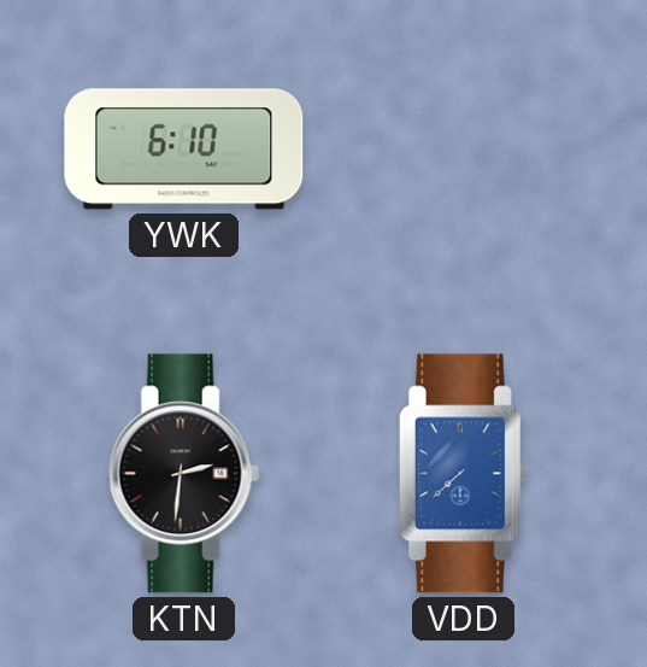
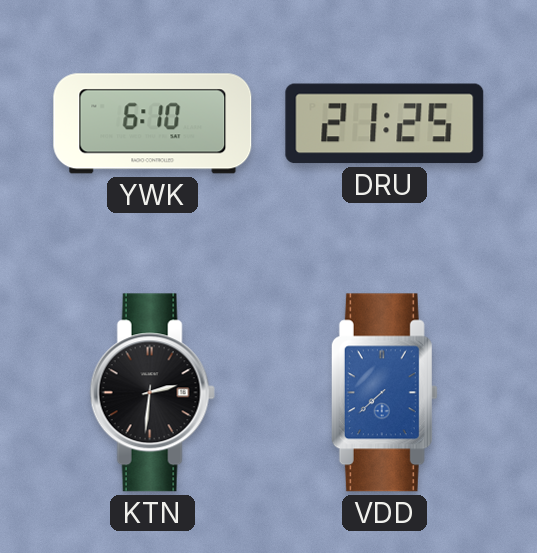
DRU: none -> 21:25
